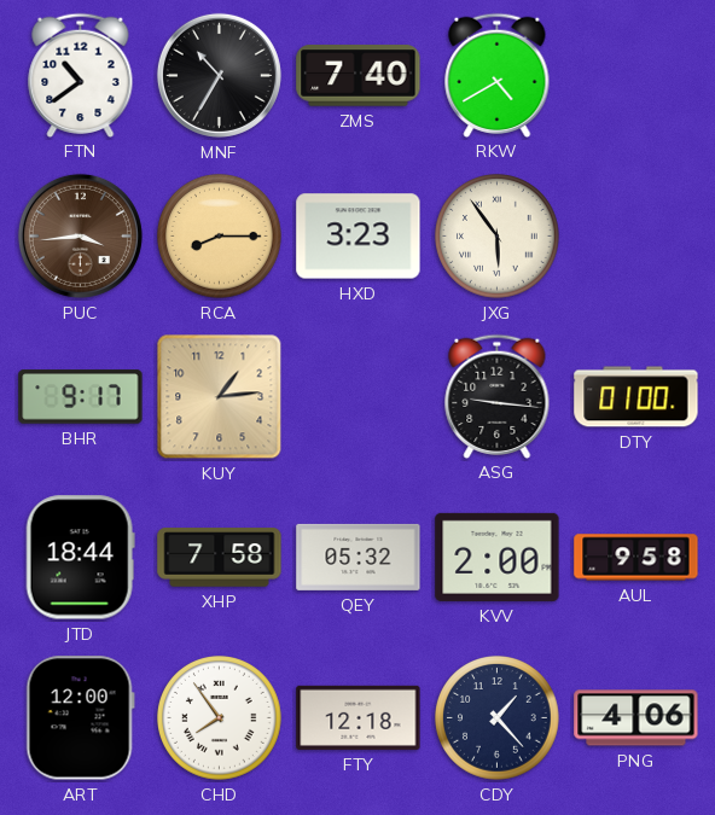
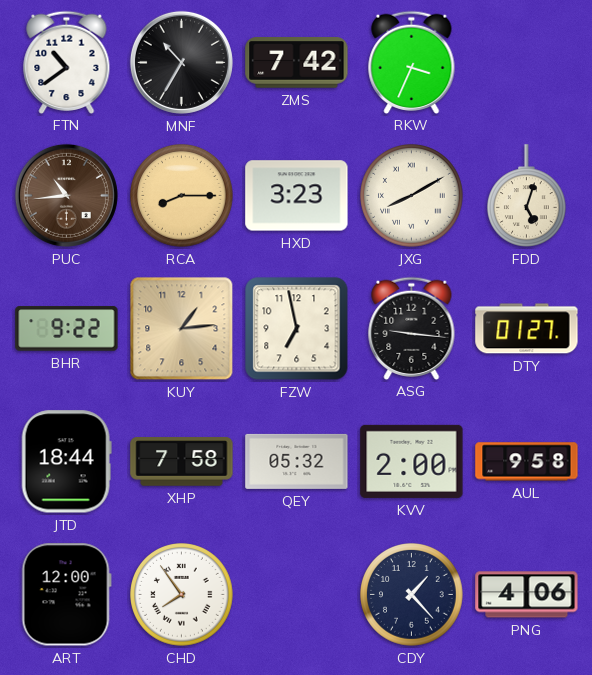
ZMS: 7:40 -> 7:42
RKW: 4:40 -> 3:34
PUC: 3:44 -> 10:44
JXG: 5:54 -> 8:10
FDD: none -> 5:03
BHR: 9:17 -> 9:22
FZW: none -> 6:58
DTY: 01:00 -> 01:27
FTY: 12:18 -> none
